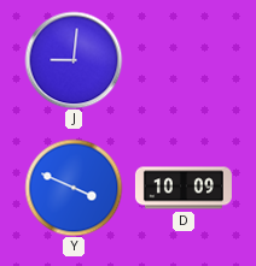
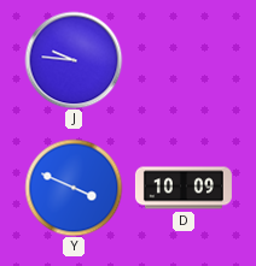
J: 9:01 -> 9:46
